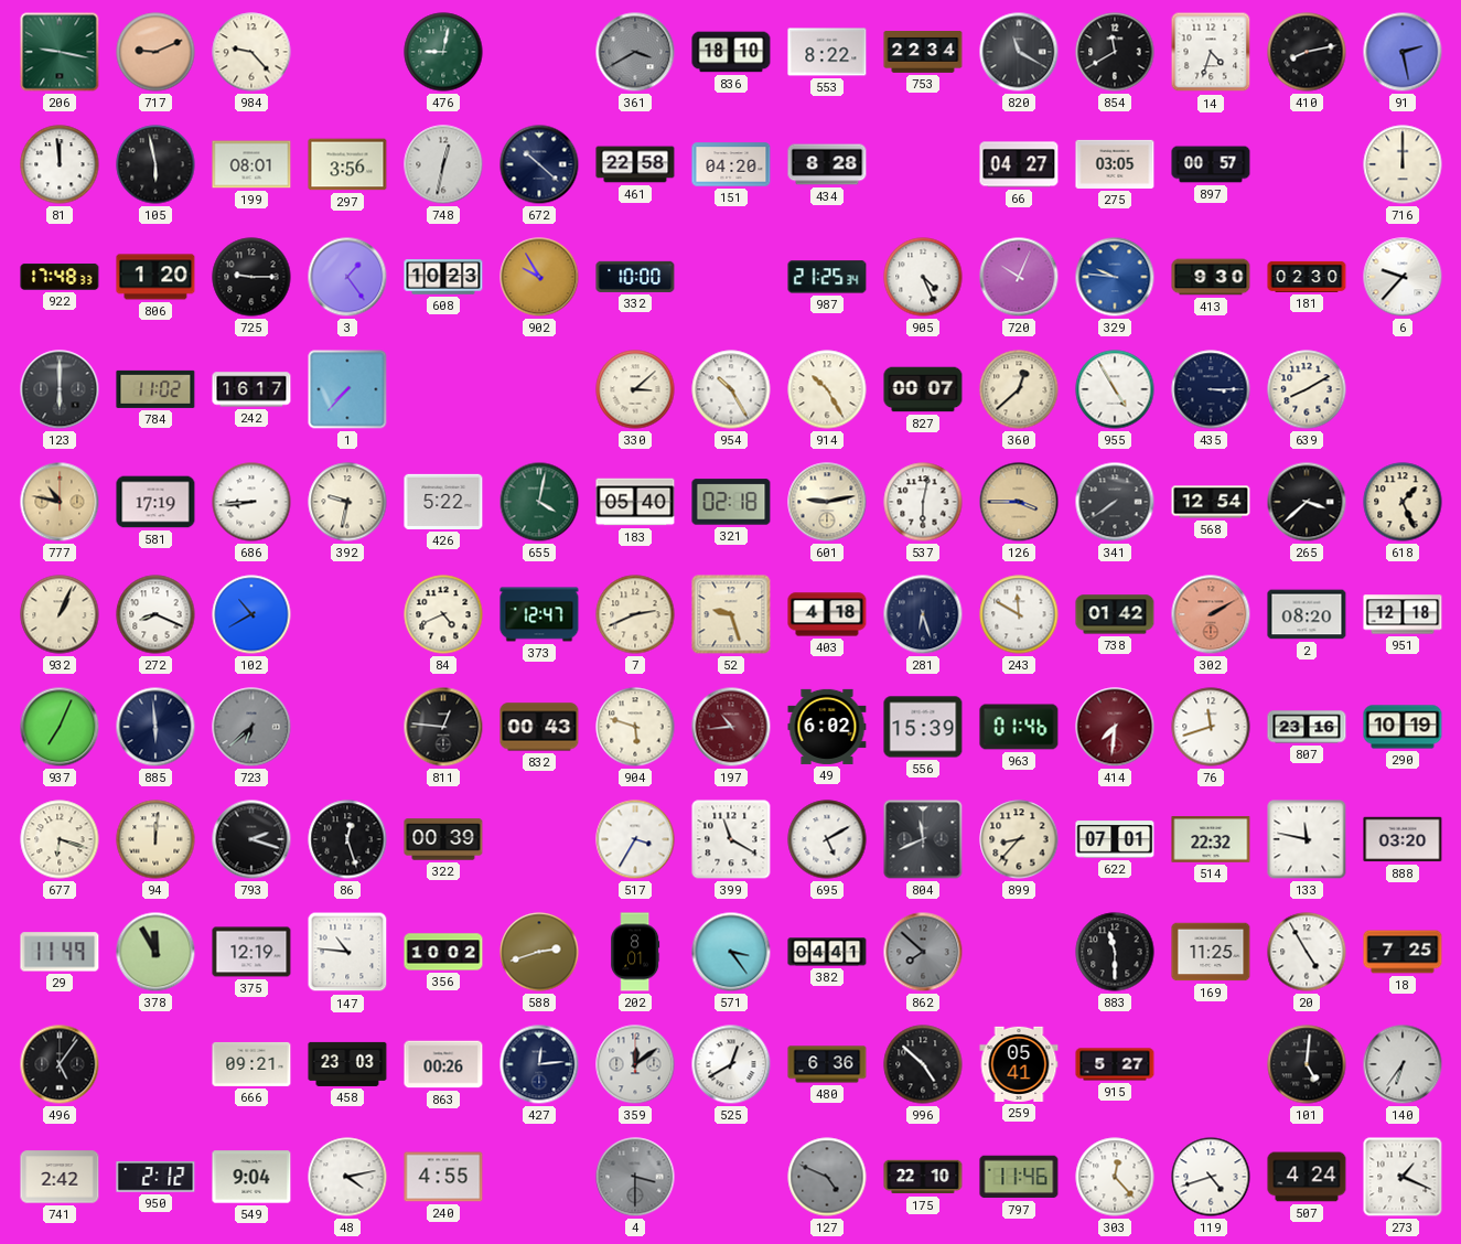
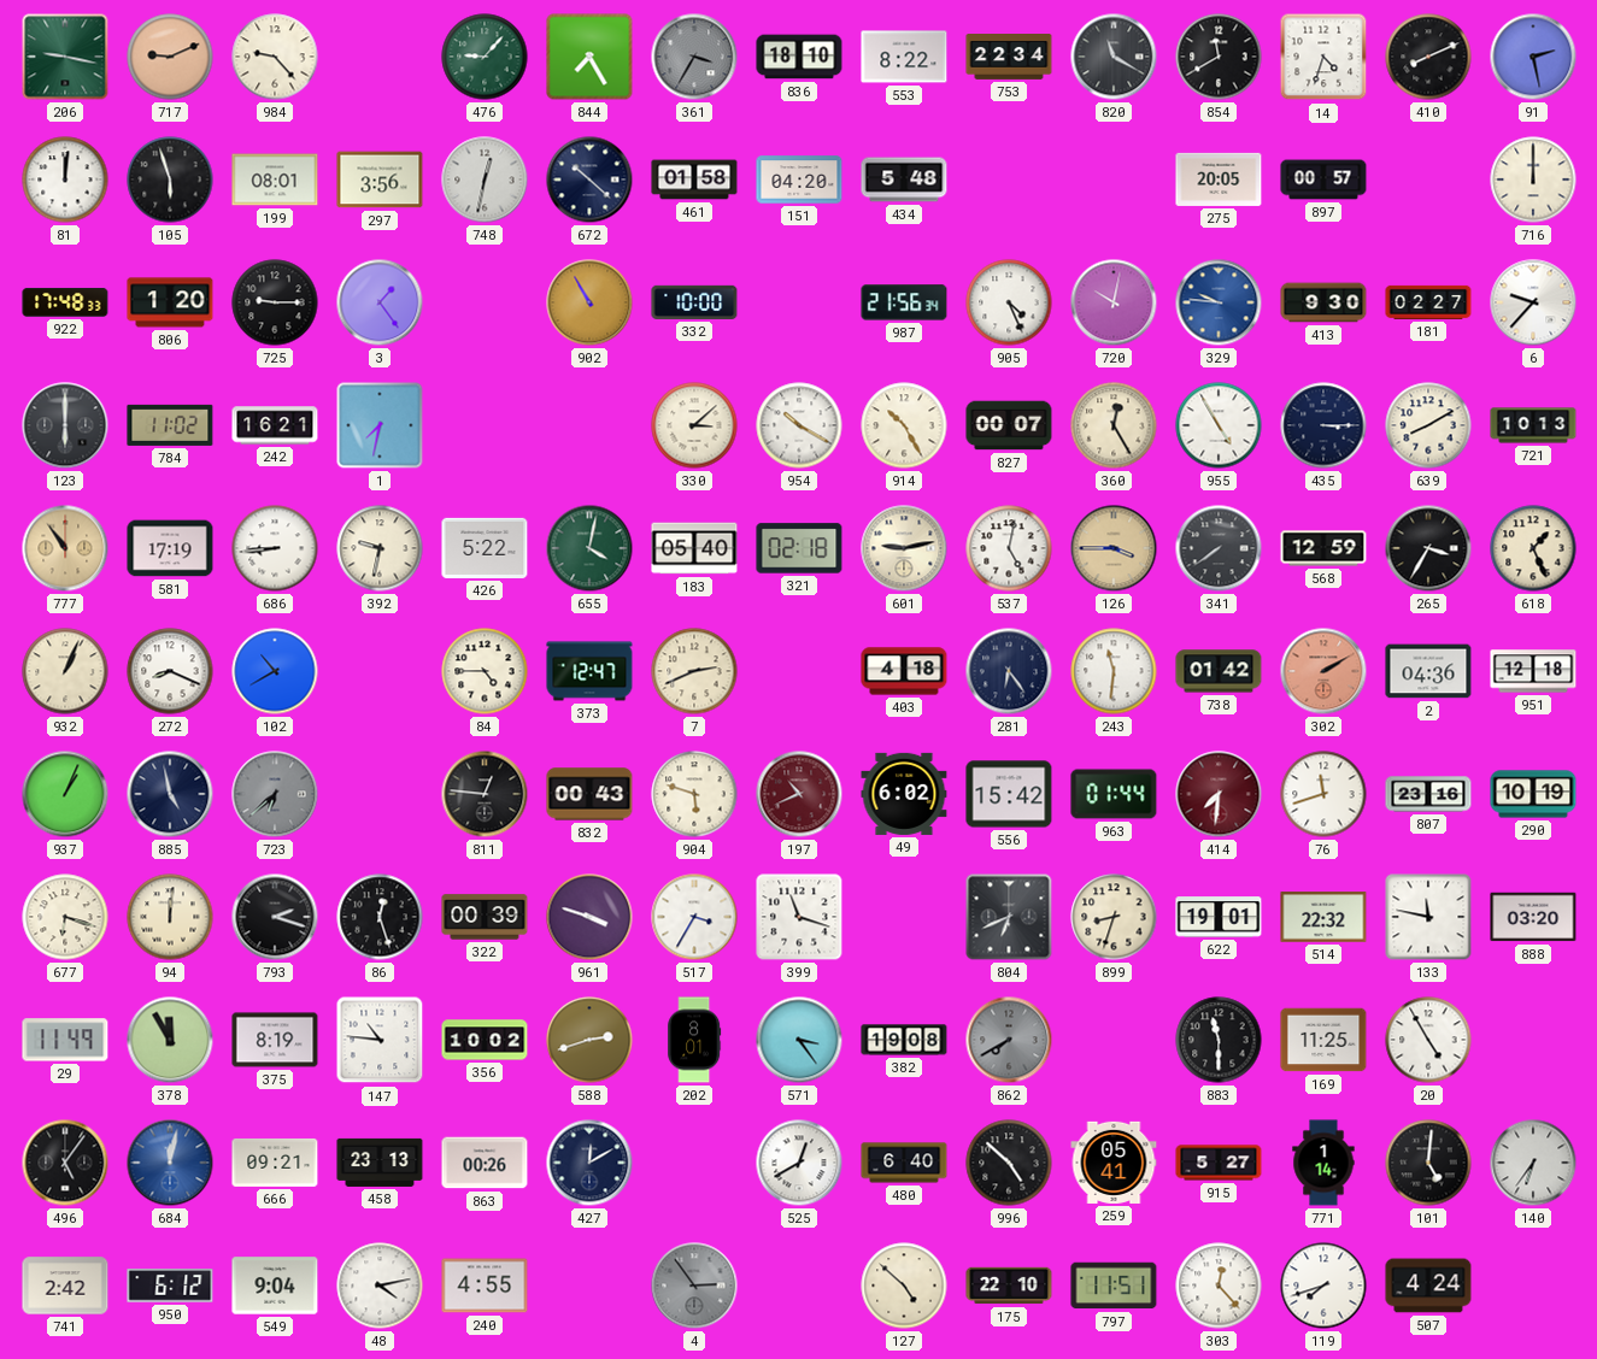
476: 9:02 -> 9:07
844: none -> 7:25
361: 3:40 -> 3:35
410: 8:13 -> 8:11
81: 11:59 -> 12:01
105: 5:58 -> 5:57
461: 22:58 -> 01:58
434: 8:28 -> 5:48
66: 04:27 -> none
275: 03:05 -> 20:05
608: 10:23 -> none
902: 9:55 -> 10:55
987: 21:25 -> 21:56
720: 10:04 -> 10:02
181: 02:30 -> 02:27
242: 16:17 -> 16:21
1: 7:37 -> 7:32
954: 10:25 -> 10:20
360: 12:38 -> 12:25
721: none -> 10:13
777: 10:47 -> 10:54
537: 6:02 -> 5:02
568: 12:54 -> 12:59
265: 3:38 -> 3:35
84: 4:41 -> 4:45
52: 9:27 -> none
281: 6:27 -> 6:24
243: 11:50 -> 11:31
2: 08:20 -> 04:36
937: 7:04 -> 1:04
885: 5:59 -> 4:58
197: 10:44 -> 10:41
556: 15:39 -> 15:42
963: 01:46 -> 01:44
961: none -> 3:48
399: 11:20 -> 11:18
695: 5:10 -> none
804: 11:41 -> 6:41
899: 8:37 -> 8:33
622: 07:01 -> 19:01
375: 12:19 -> 8:19
382: 04:41 -> 19:08
862: 7:52 -> 7:40
18: 7:25 -> none
684: none -> 12:02
458: 23:03 -> 23:13
427: 12:14 -> 12:10
359: 12:09 -> none
480: 6:36 -> 6:40
771: none -> 1:14
950: 2:12 -> 6:12
4: 3:30 -> 2:54
127: 4:49 -> 4:52
127 dial: grey -> cream
797: 11:46 -> 11:51
119: 4:42 -> 7:42
273: 1:19 -> none
